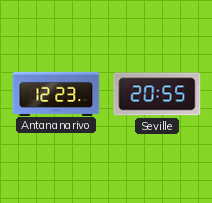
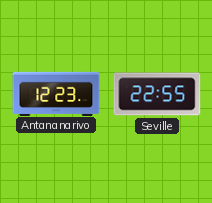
Seville: 20:55 -> 22:55
